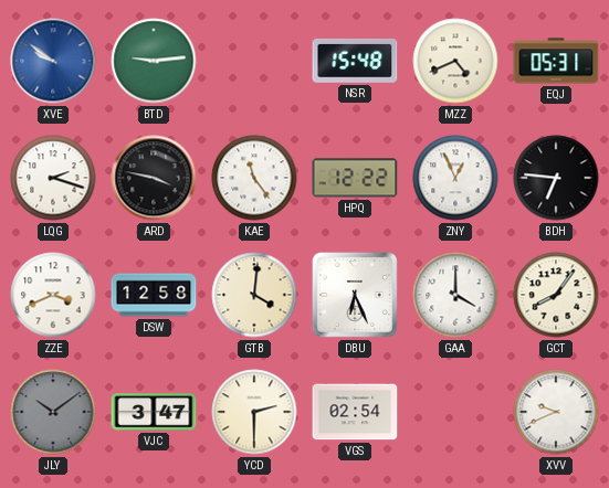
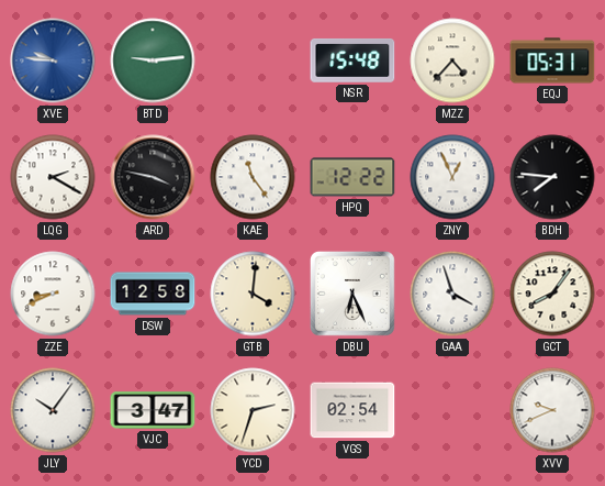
XVE: 9:51 -> 9:46
MZZ: 4:41 -> 4:37
LQG: 2:18 -> 2:20
BDH: 6:46 -> 7:46
ZZE: 3:41 -> 8:41
GAA: 4:00 -> 3:57
JLY: 10:09 -> 10:06
JLY dial: grey -> white
YCD: 2:30 -> 2:33
